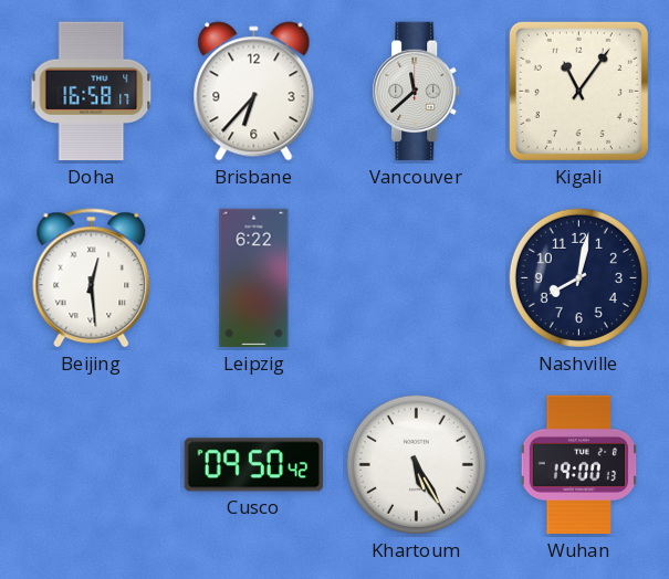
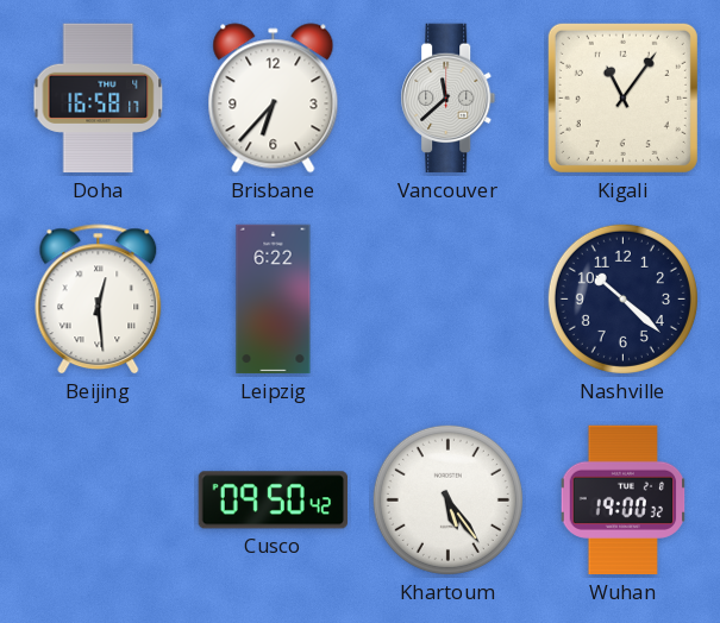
Nashville: 8:02 -> 10:22
Khartoum: 5:25 -> 5:24
Wuhan: 19:00:13 -> 19:00:32
